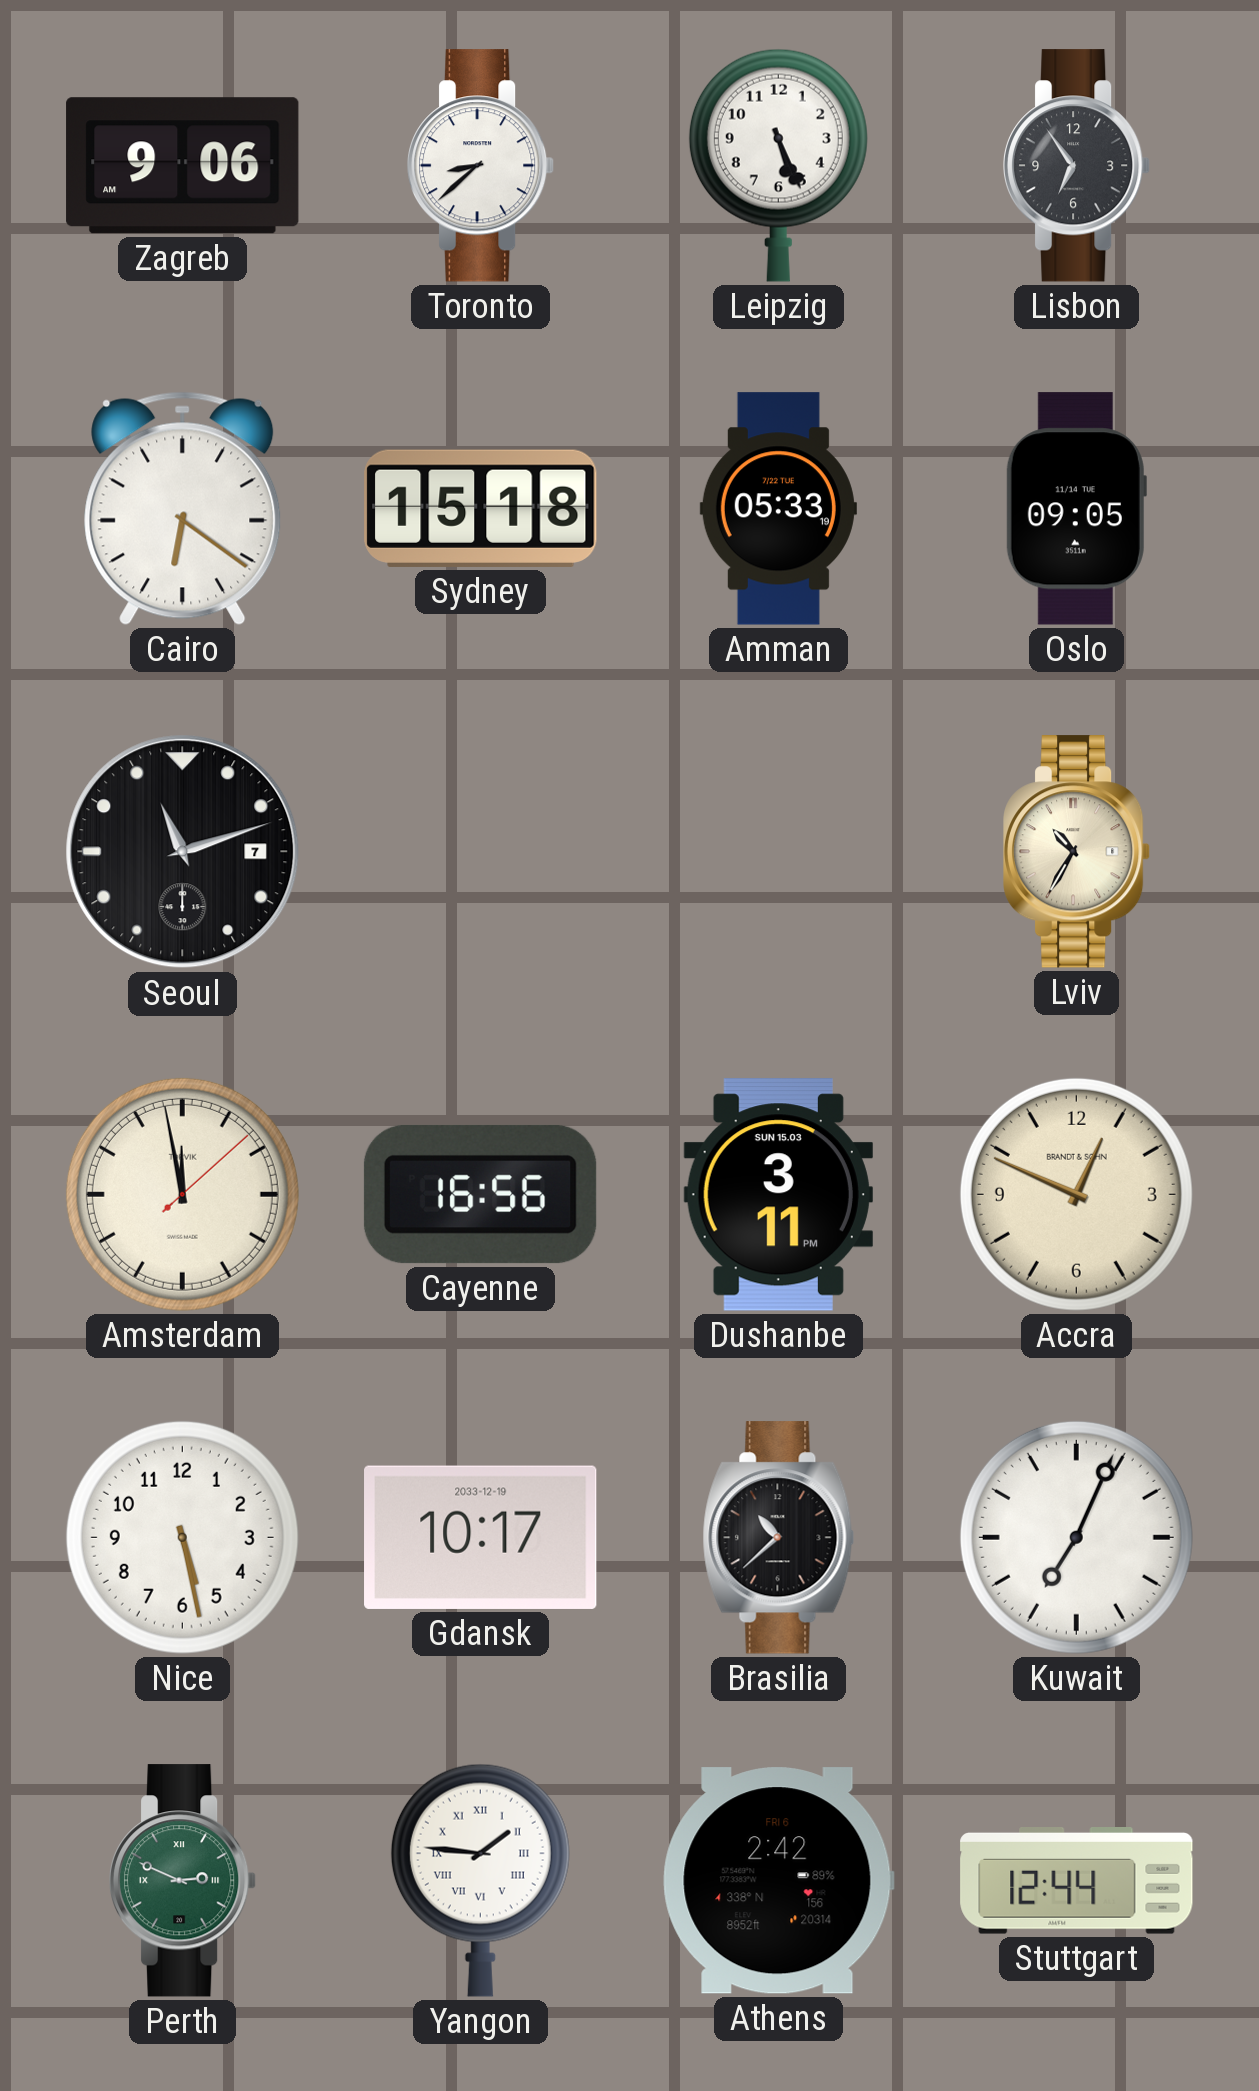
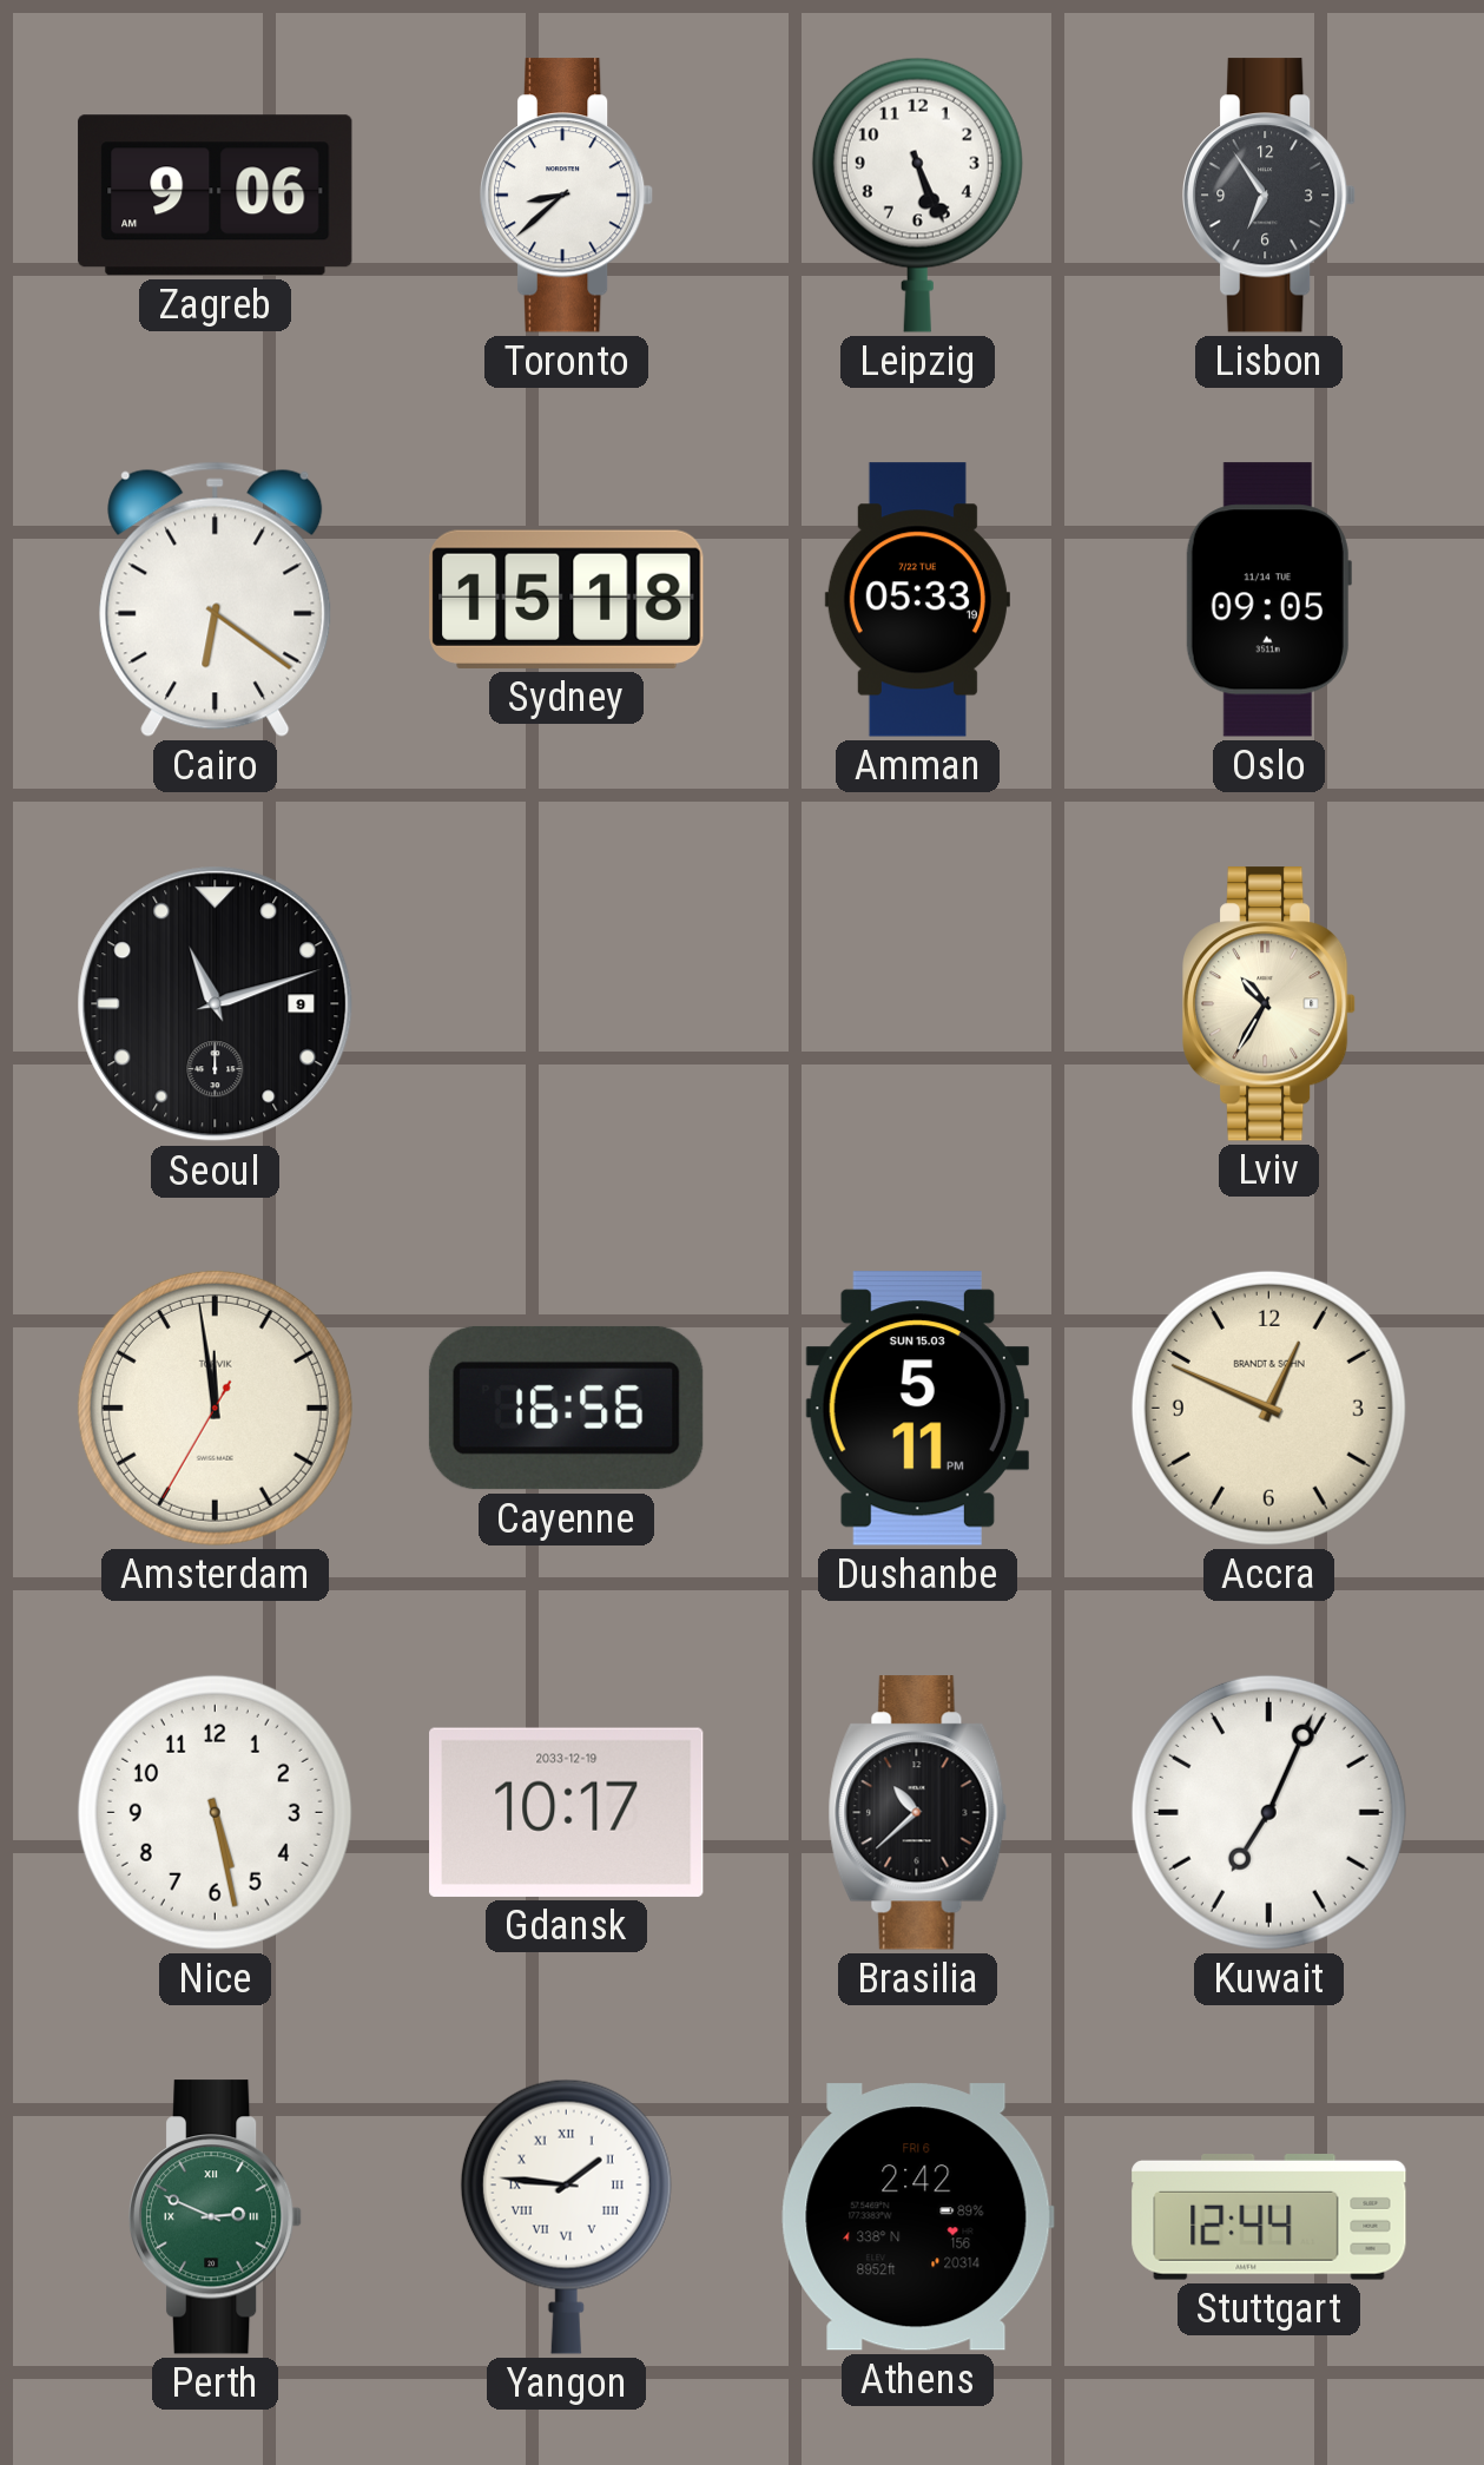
Seoul date: 7 -> 9
Amsterdam: 11:58:08 -> 11:58:35
Dushanbe: 3:11 -> 5:11
